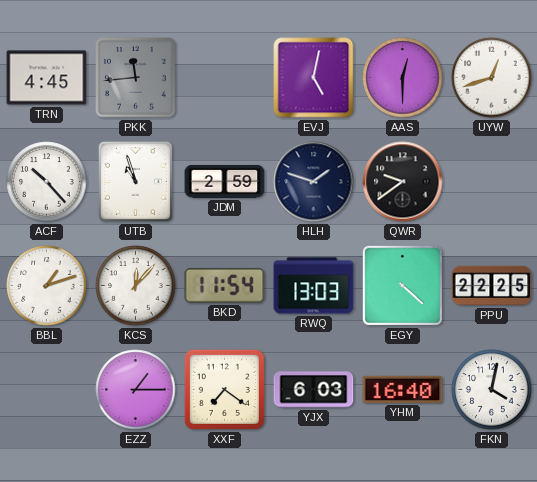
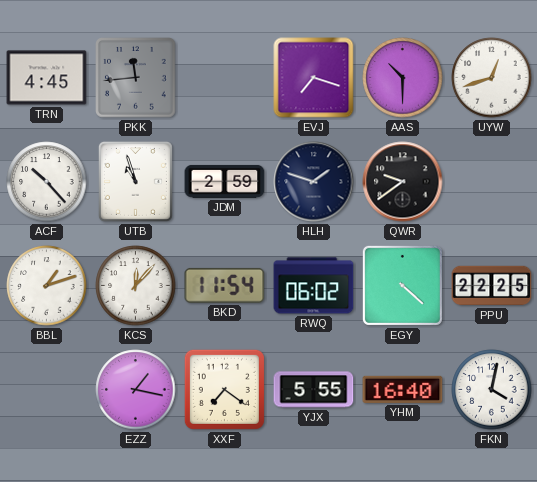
EVJ: 5:02 -> 7:18
AAS: 12:30 -> 10:30
RWQ: 13:03 -> 06:02
EZZ: 1:15 -> 1:17
YJX: 6:03 -> 5:55
